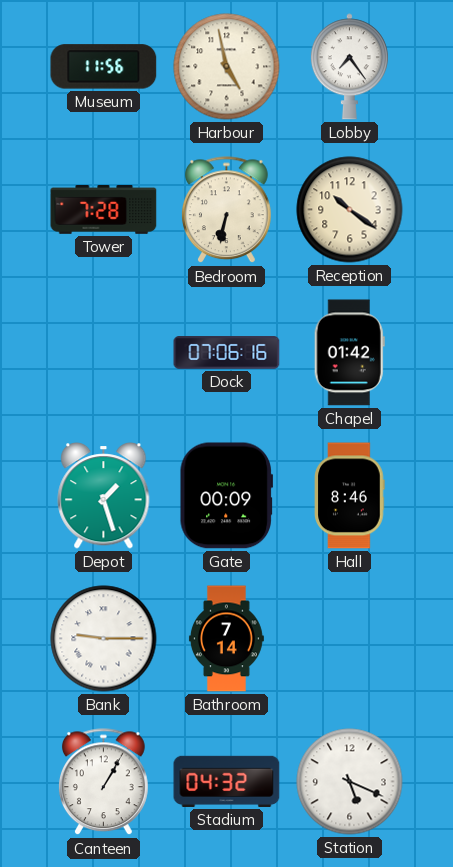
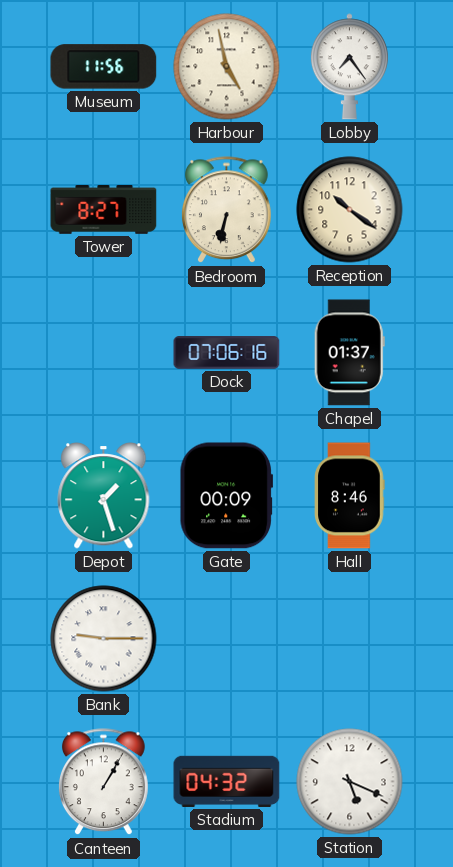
Tower: 7:28 -> 8:27
Chapel: 01:42 -> 01:37
Bathroom: 7:14 -> none
